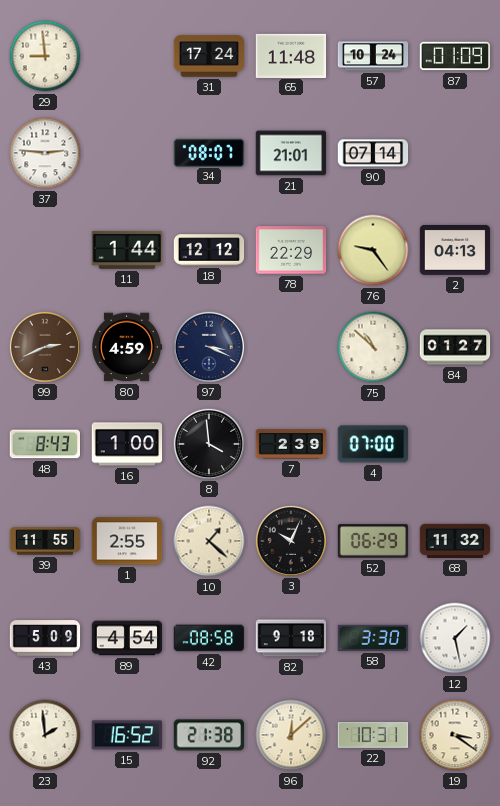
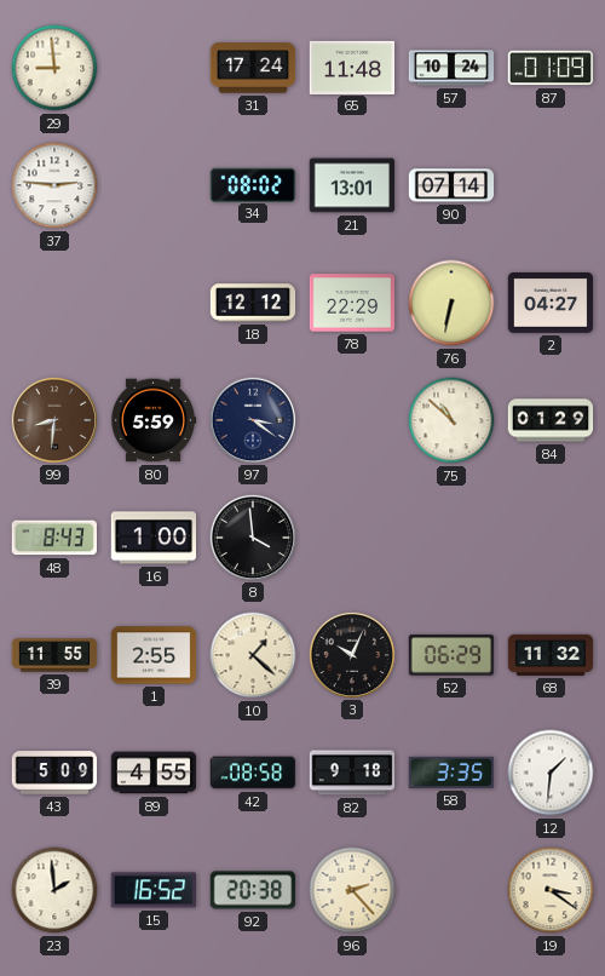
34: 08:07 -> 08:02
21: 21:01 -> 13:01
11: 1:44 -> none
76: 9:24 -> 6:32
2: 04:13 -> 04:27
99: 2:41 -> 8:31
80: 4:59 -> 5:59
97: 3:19 -> 3:21
84: 01:27 -> 01:29
7: 2:39 -> none
4: 07:00 -> none
89: 4:54 -> 4:55
58: 3:30 -> 3:35
12: 1:28 -> 1:31
92: 21:38 -> 20:38
96: 12:08 -> 2:23
22: 10:31 -> none
